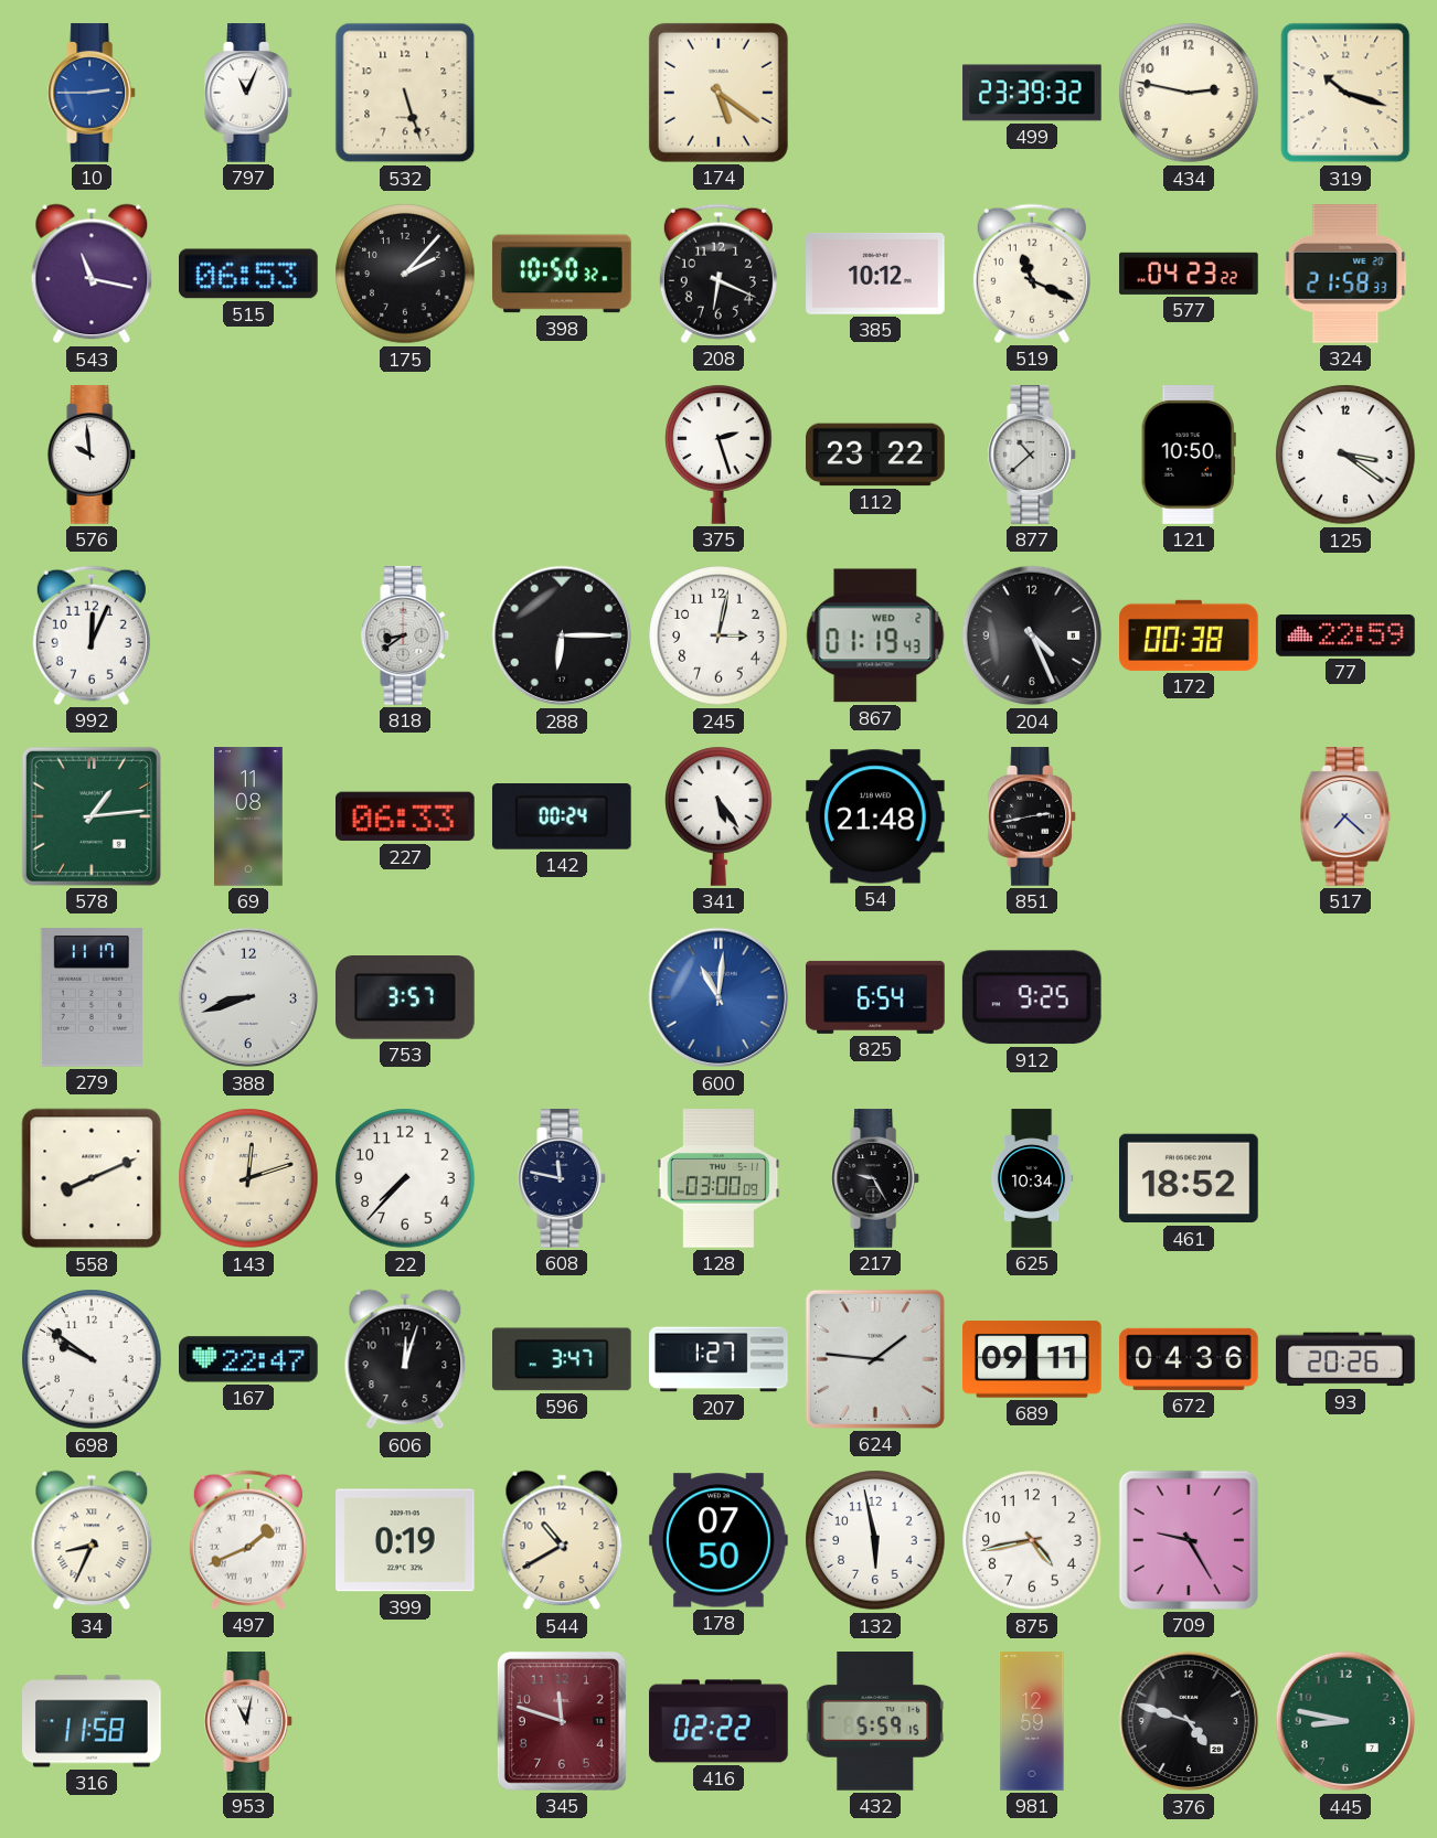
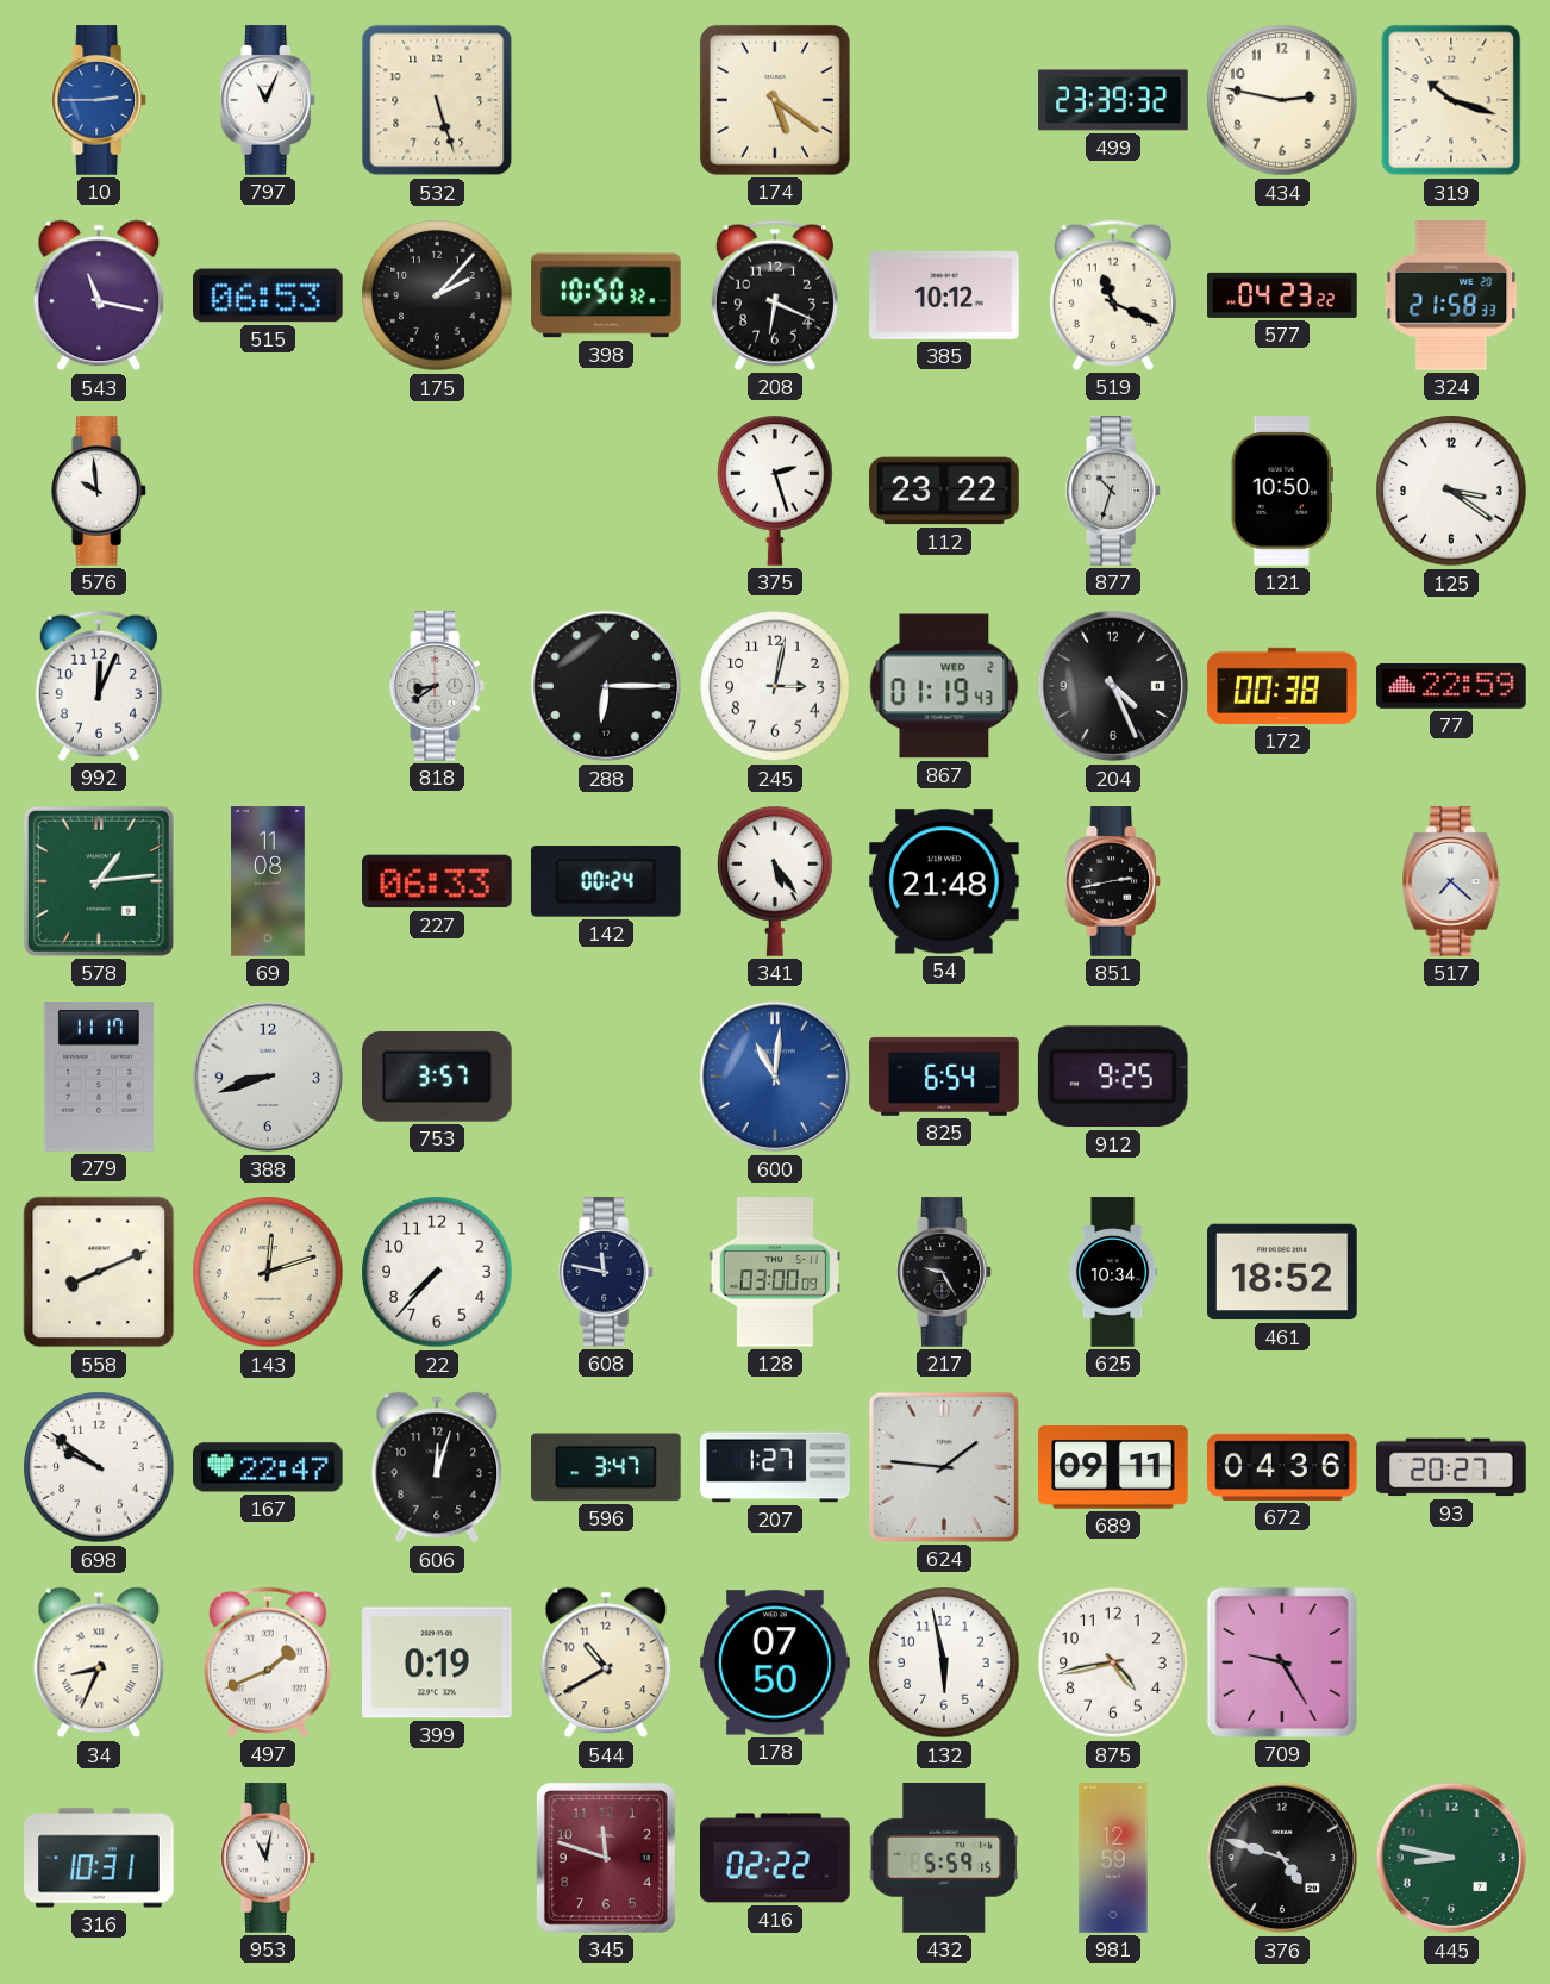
877: 10:38 -> 10:33
93: 20:26 -> 20:27
316: 11:58 -> 10:31
